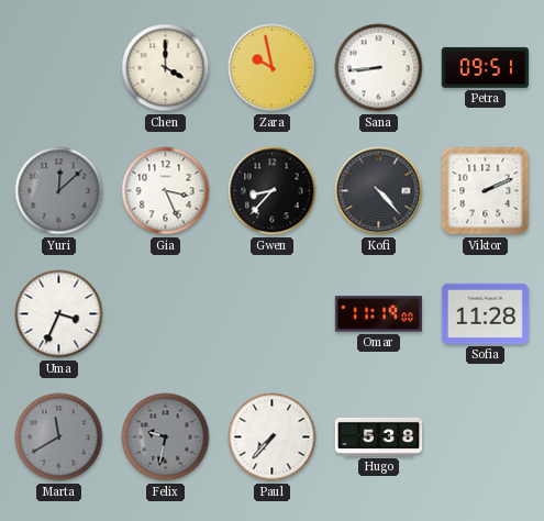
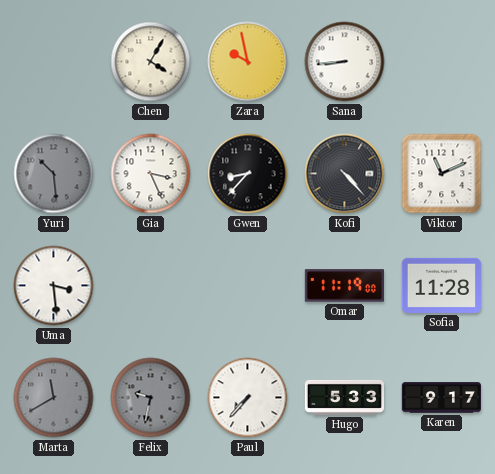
Chen: 4:00 -> 4:05
Petra: 09:51 -> none
Yuri: 12:08 -> 10:29
Viktor: 2:11 -> 11:11
Uma: 3:34 -> 3:29
Hugo: 5:38 -> 5:33
Karen: none -> 9:17
